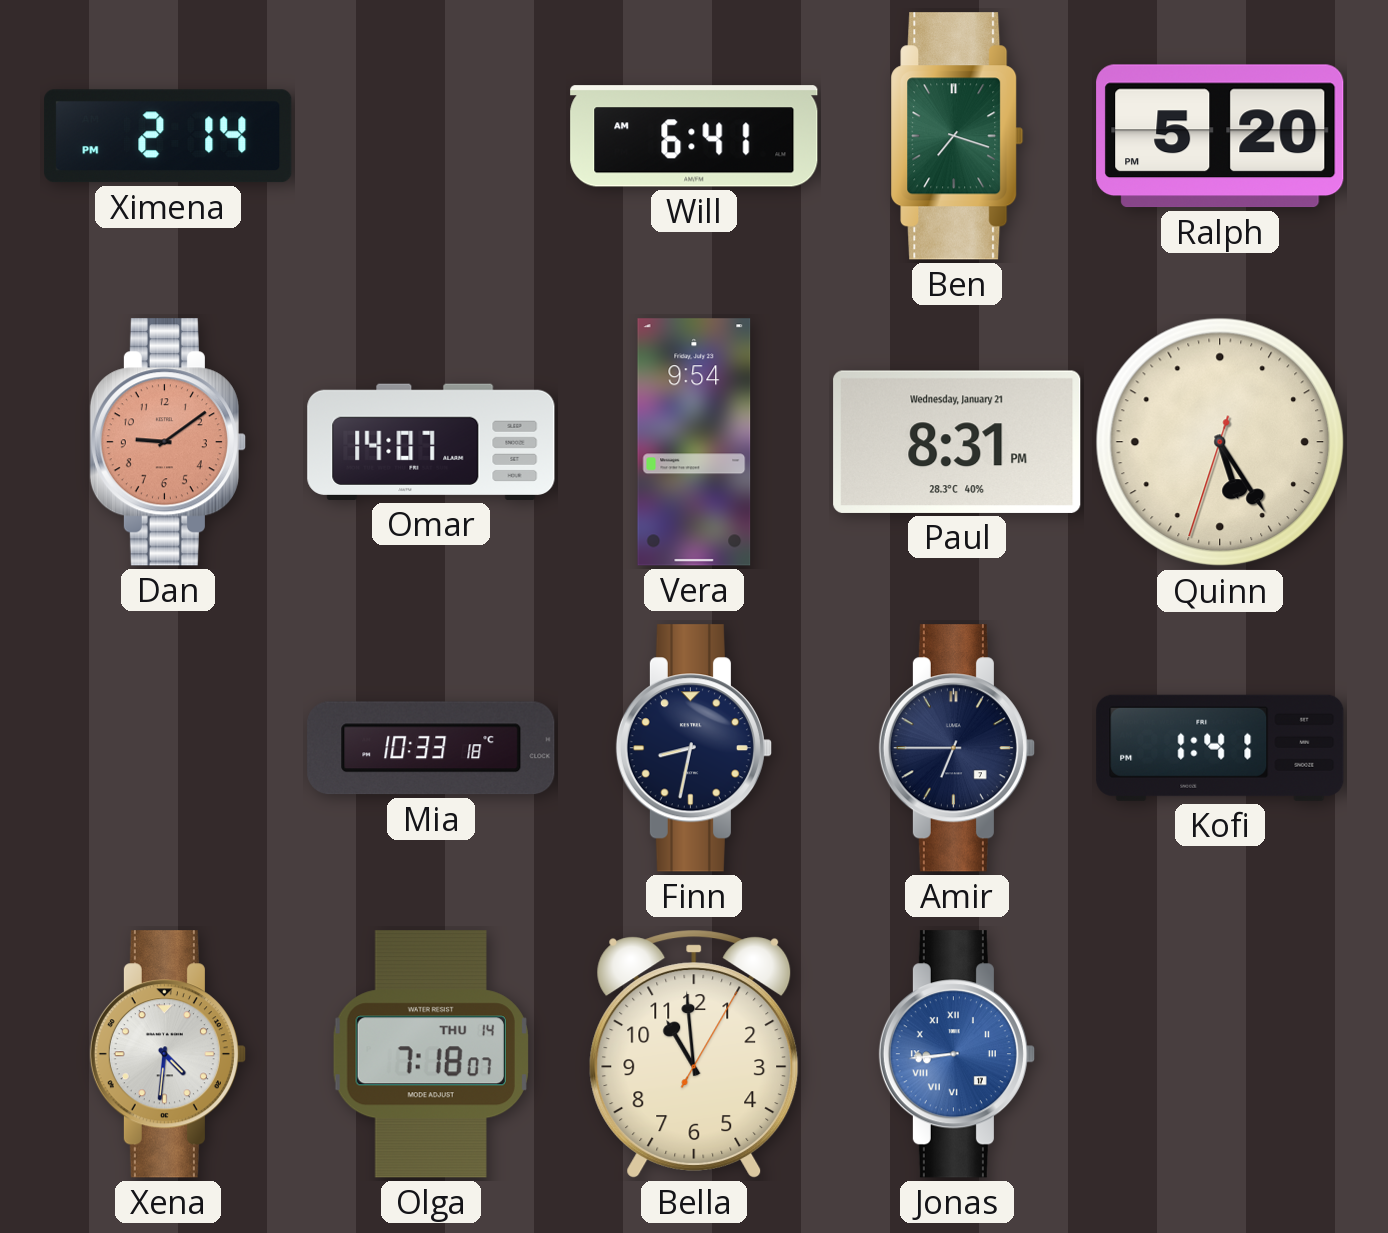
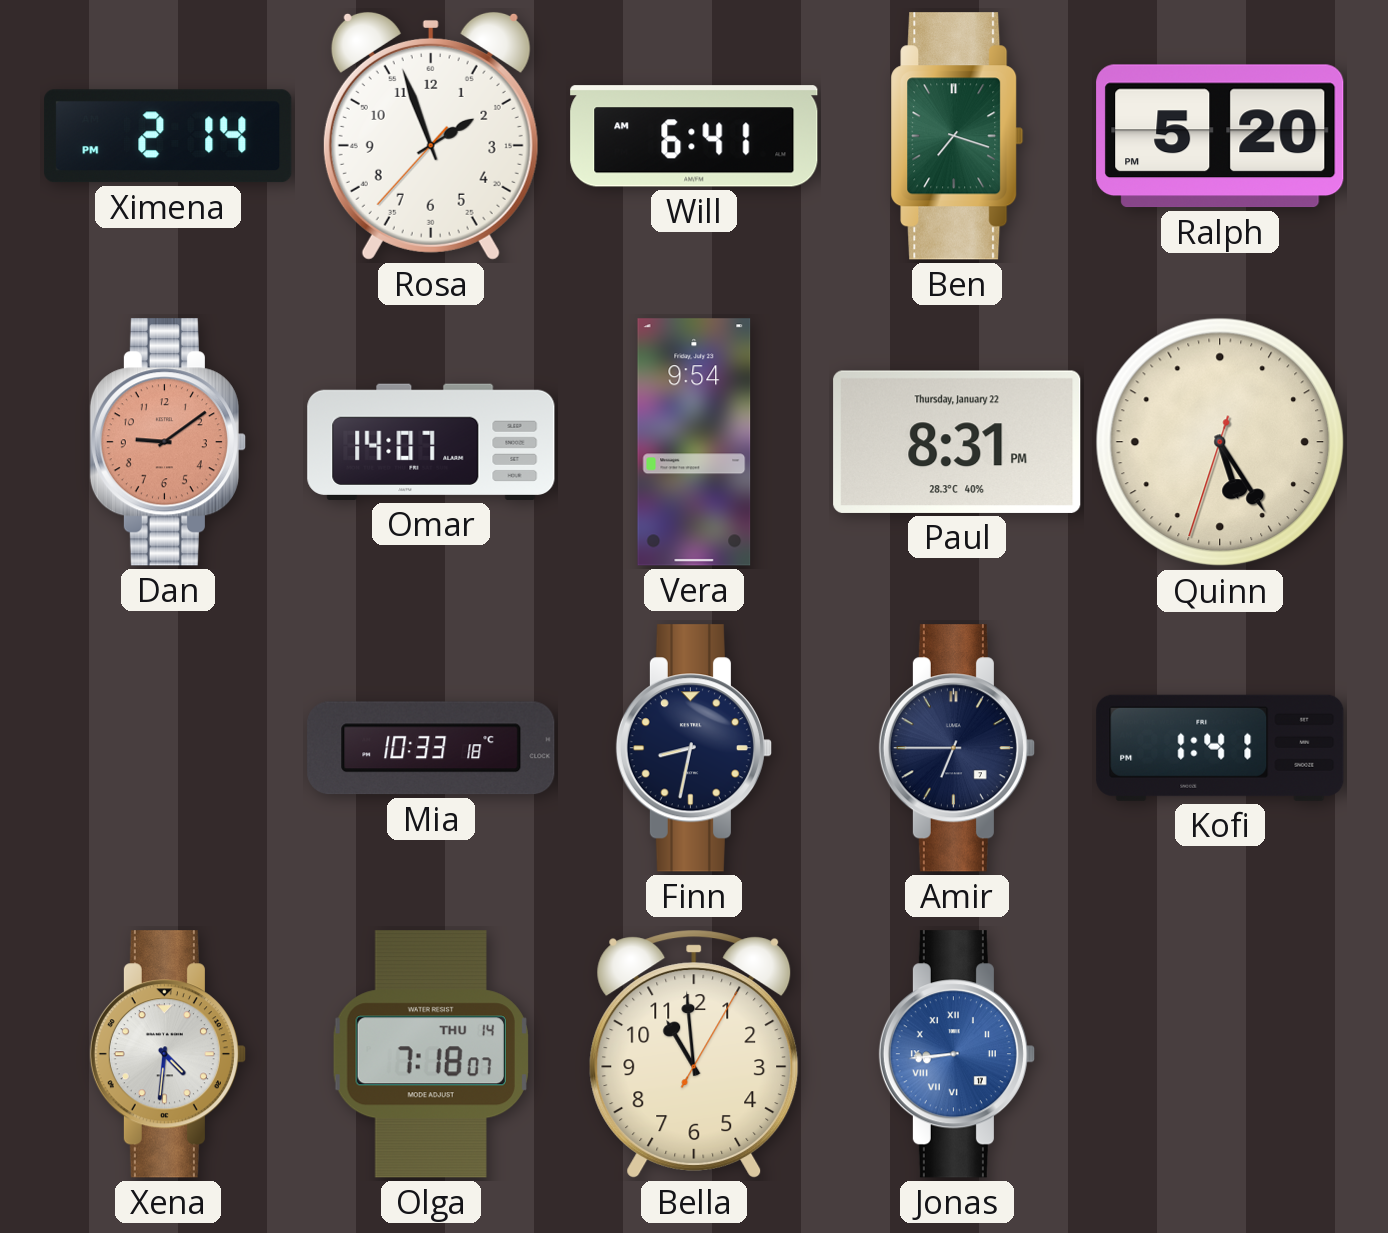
Rosa: none -> 1:56
Paul date: Wednesday, January 21 -> Thursday, January 22
